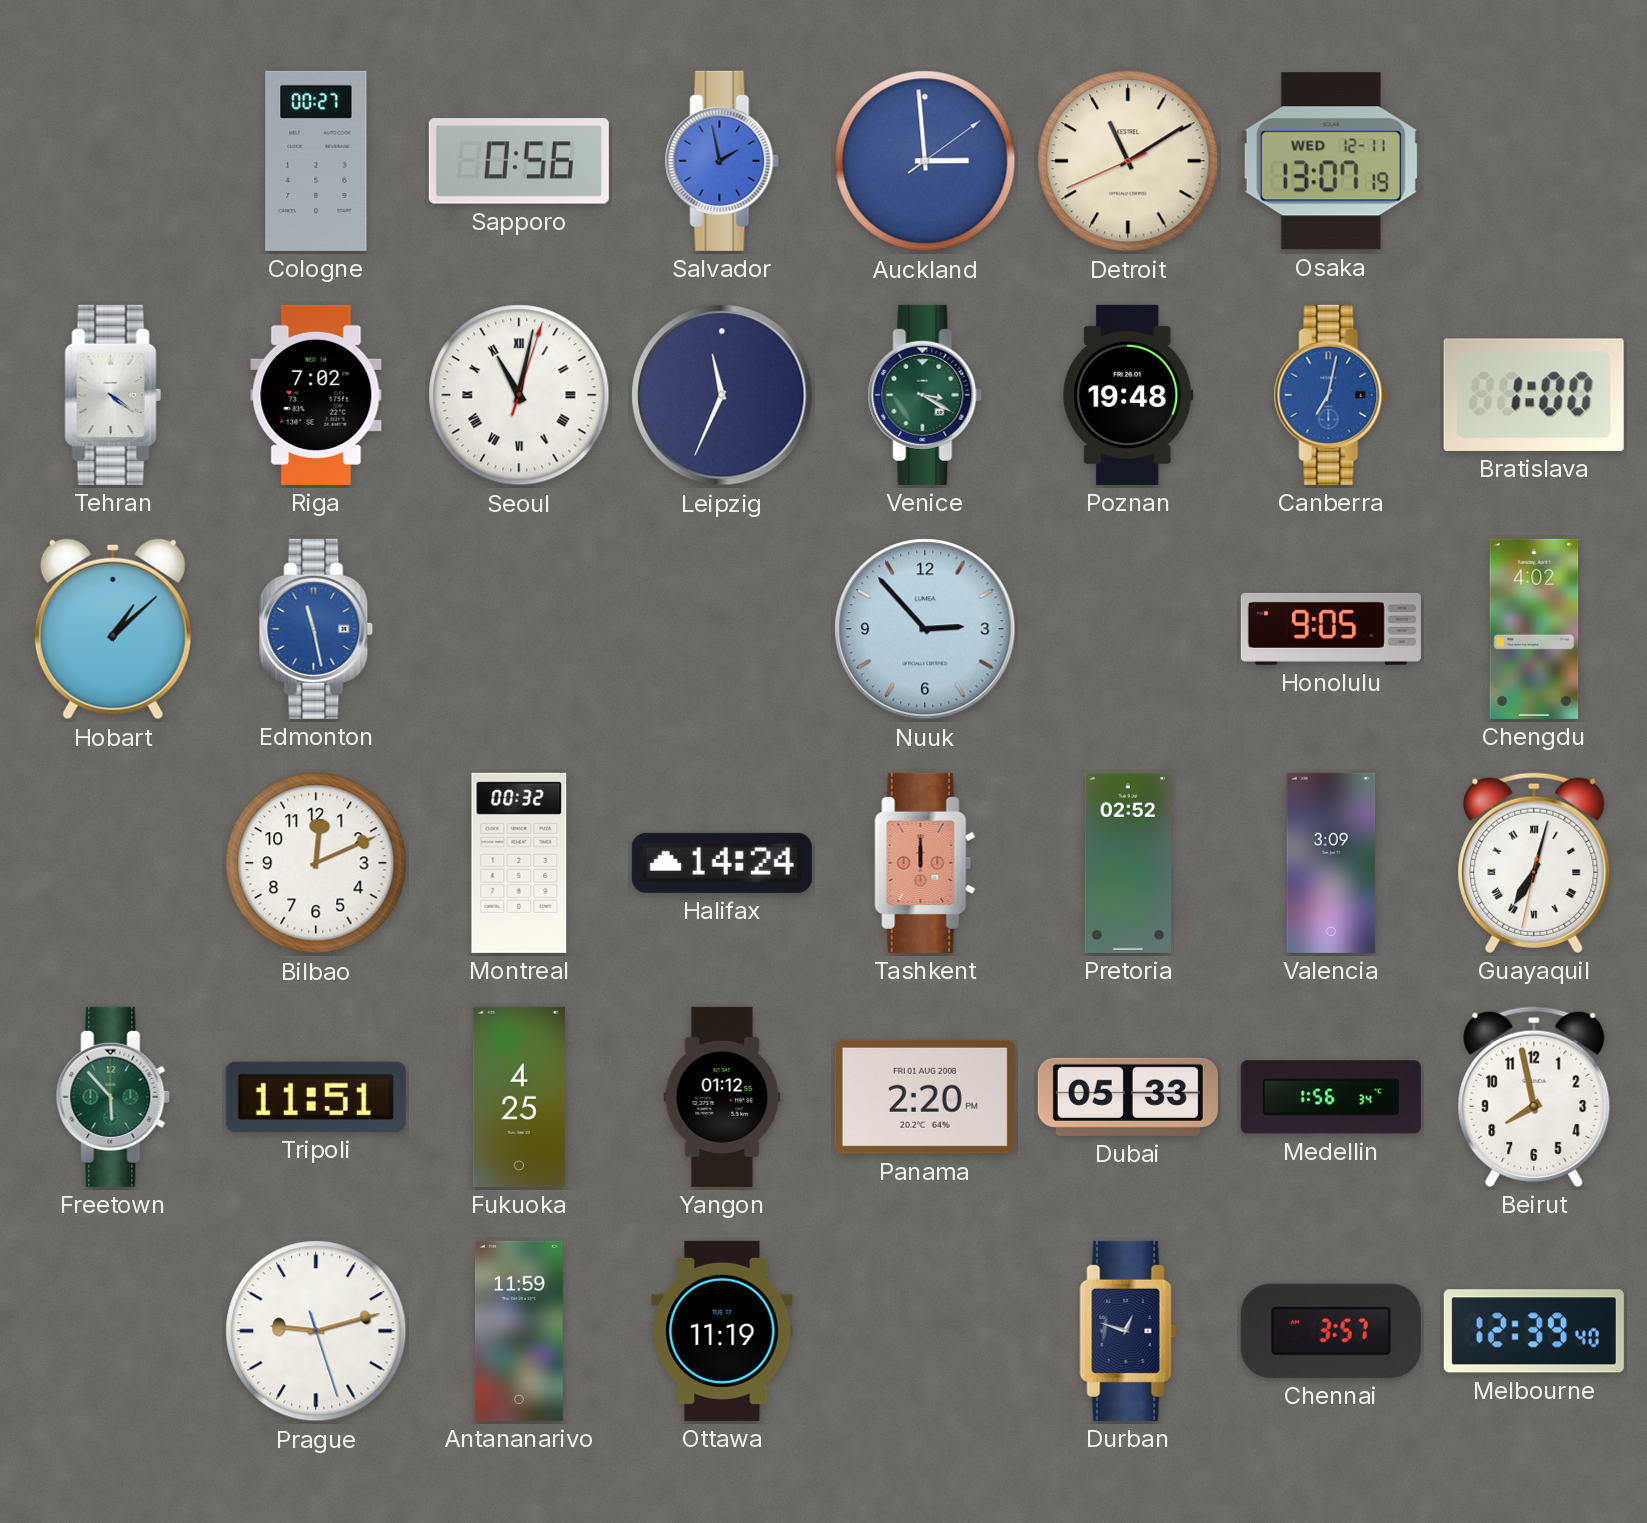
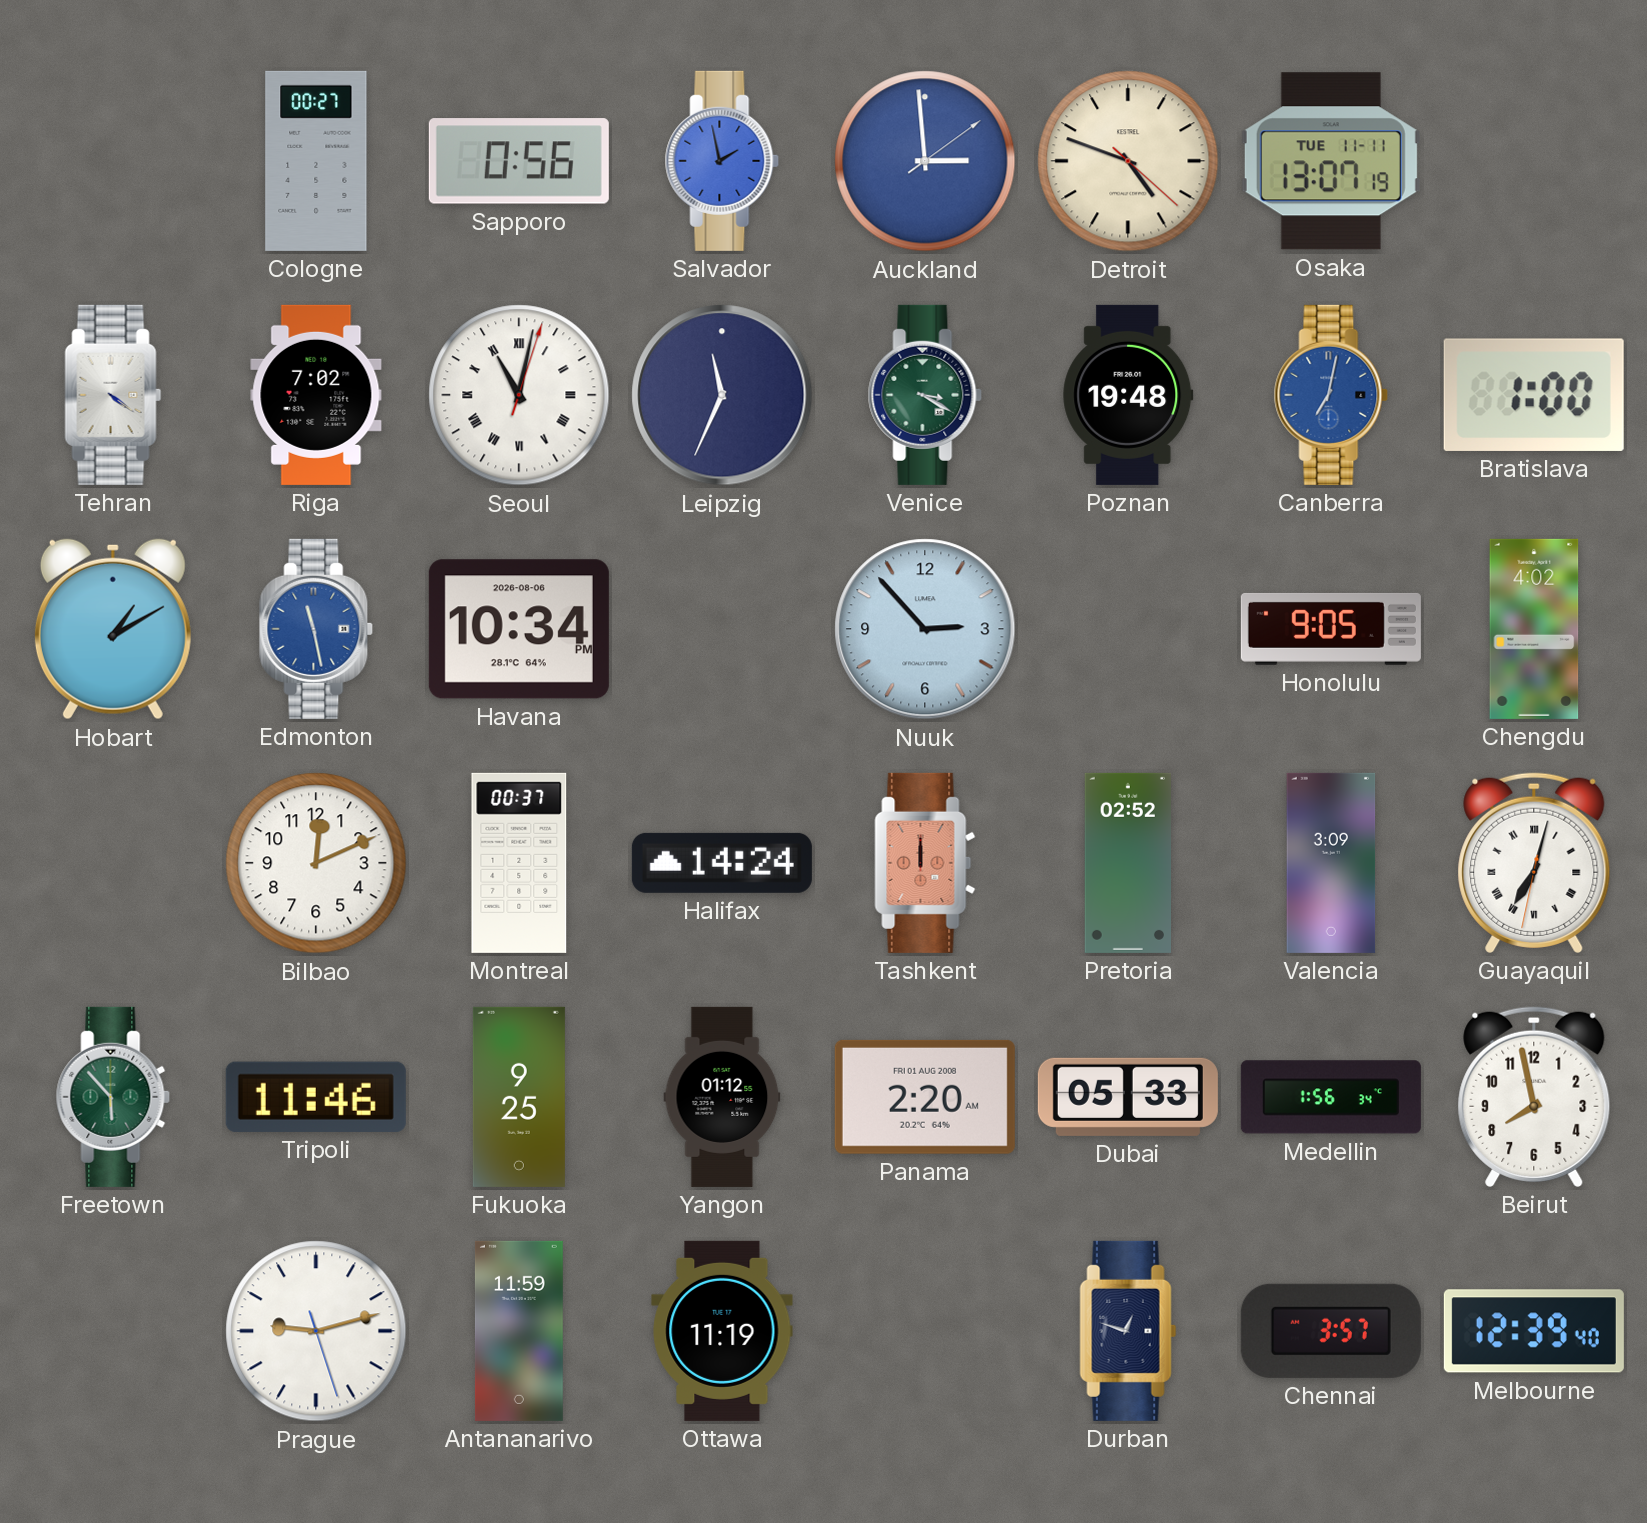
Detroit: 11:09 -> 4:48
Osaka date: WED 12-11 -> TUE 11-11
Hobart: 1:08 -> 1:10
Havana: none -> 10:34
Montreal: 00:32 -> 00:37
Tripoli: 11:51 -> 11:46
Fukuoka: 4:25 -> 9:25
Panama: 2:20 PM -> 2:20 AM
